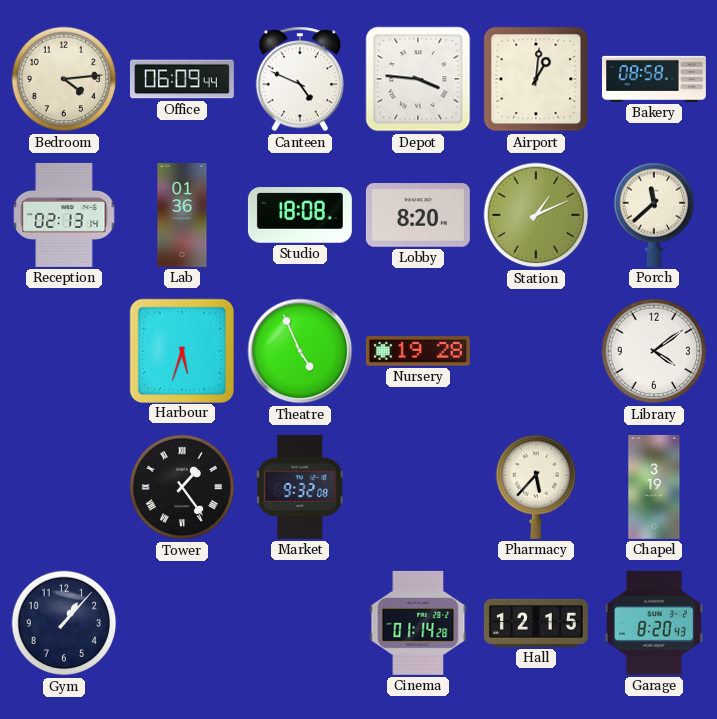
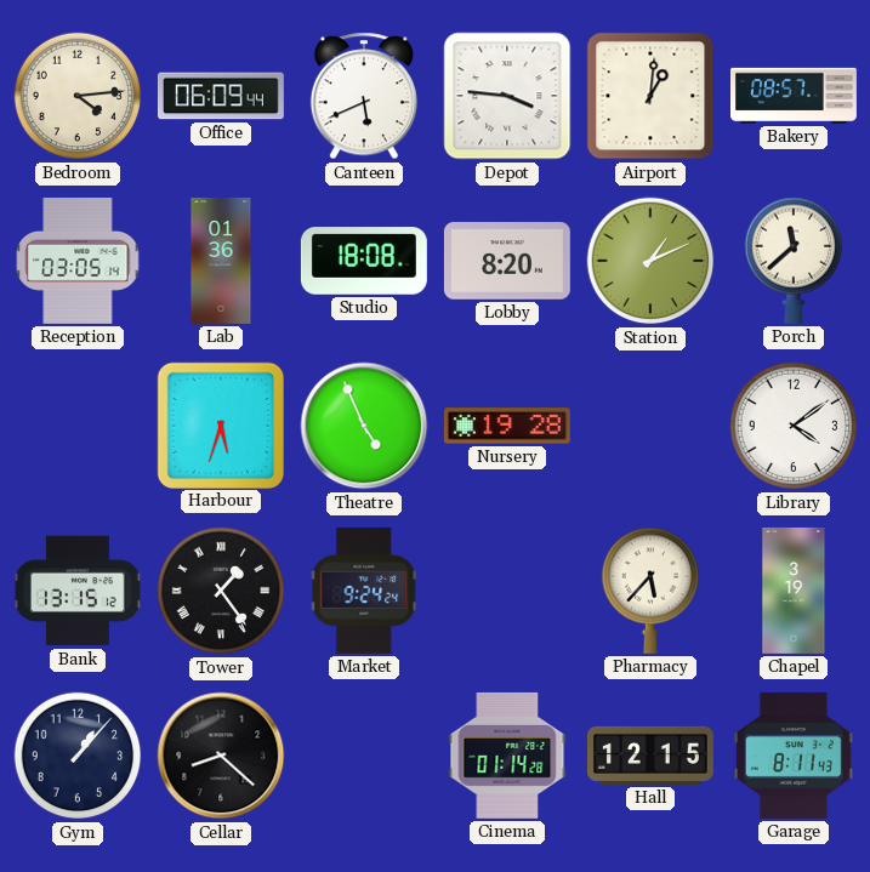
Canteen: 4:49 -> 5:41
Bakery: 08:58 -> 08:57
Reception: 02:13 -> 03:05
Bank: none -> 13:15
Market: 9:32 -> 9:24
Cellar: none -> 8:22
Garage: 8:20 -> 8:11
